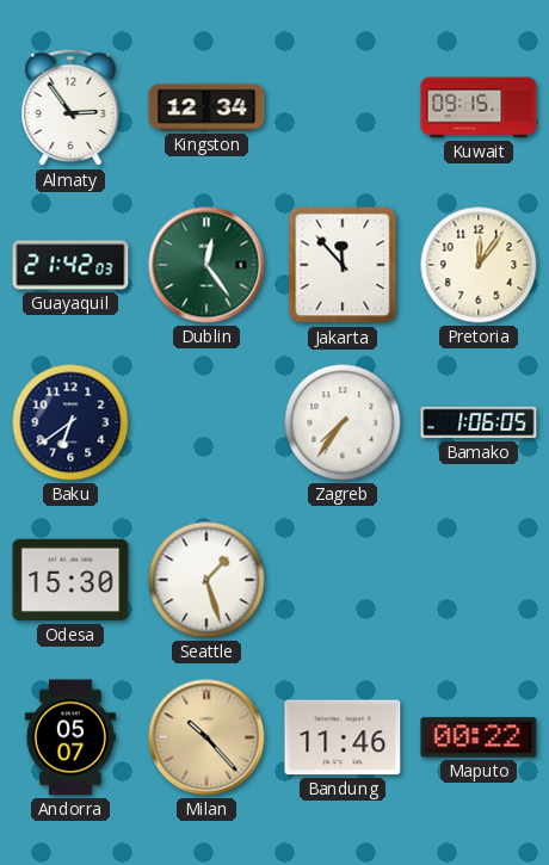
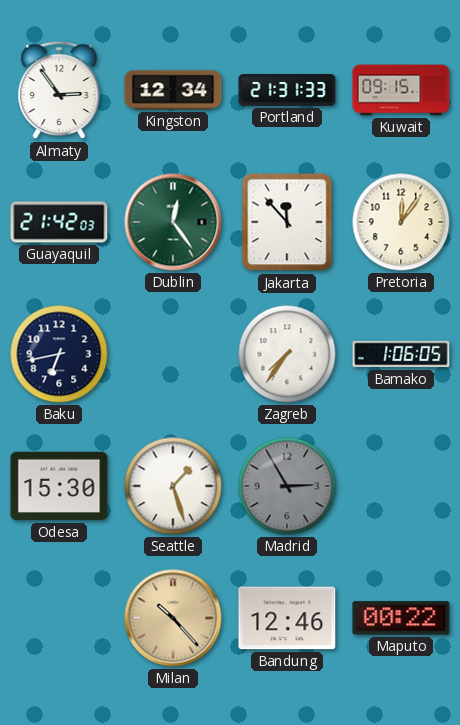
Portland: none -> 21:31
Baku: 6:39 -> 6:43
Madrid: none -> 2:55
Andorra: 05:07 -> none
Bandung: 11:46 -> 12:46
